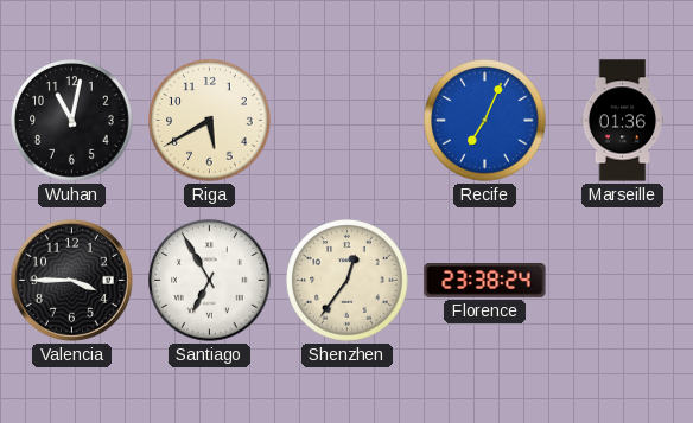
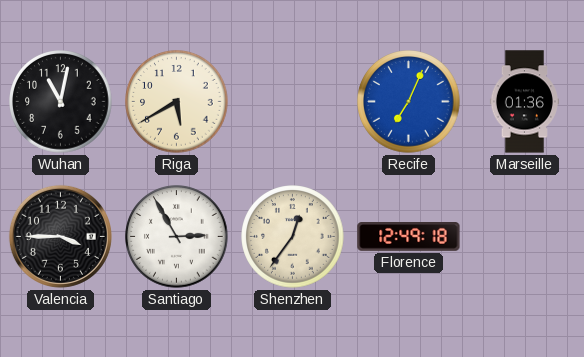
Santiago: 6:55 -> 2:55
Florence: 23:38 -> 12:49
